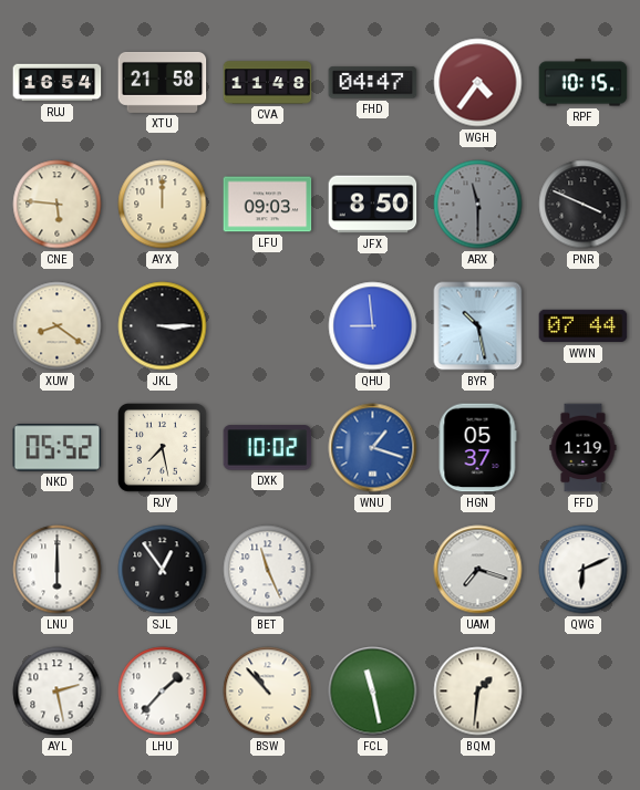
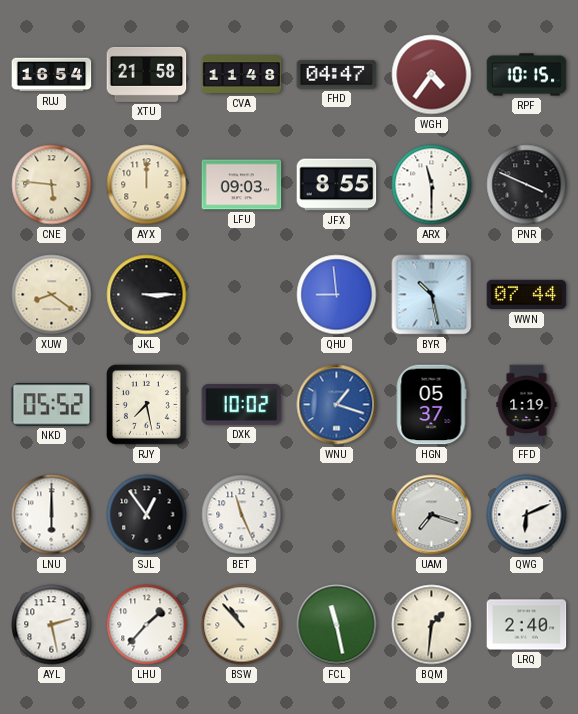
JFX: 8:50 -> 8:55
ARX dial: grey -> white
LRQ: none -> 2:40
